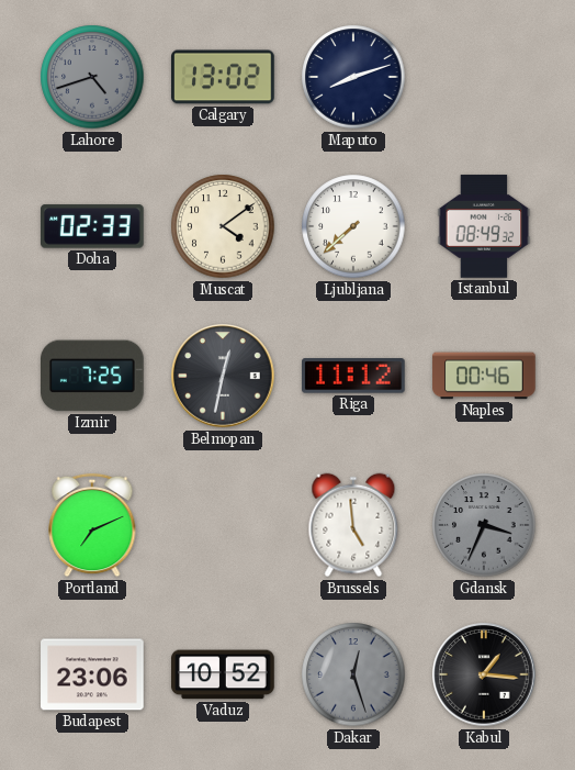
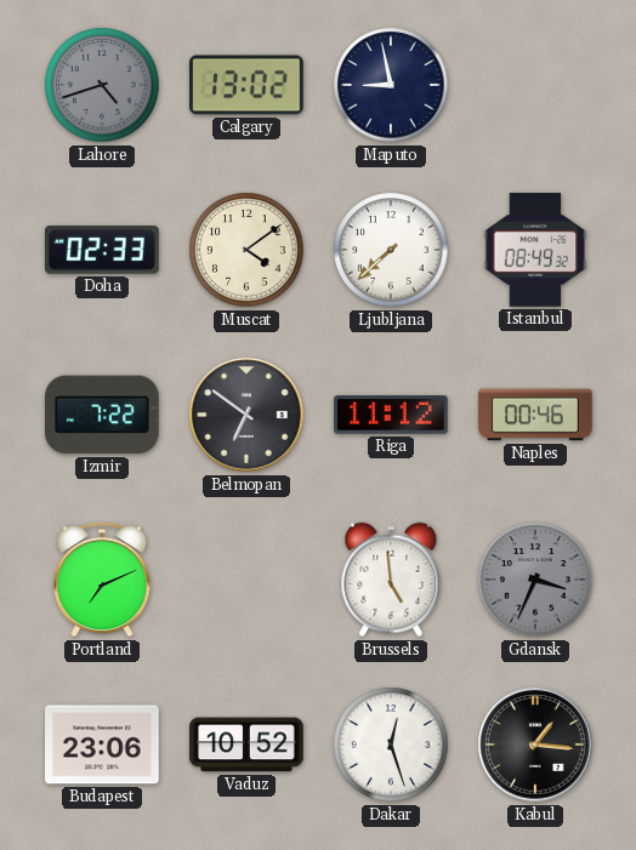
Maputo: 8:12 -> 8:58
Izmir: 7:25 -> 7:22
Belmopan: 12:32 -> 6:51
Dakar dial: grey -> white
